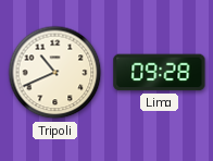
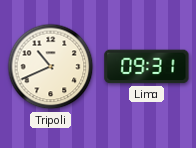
Lima: 09:28 -> 09:31
